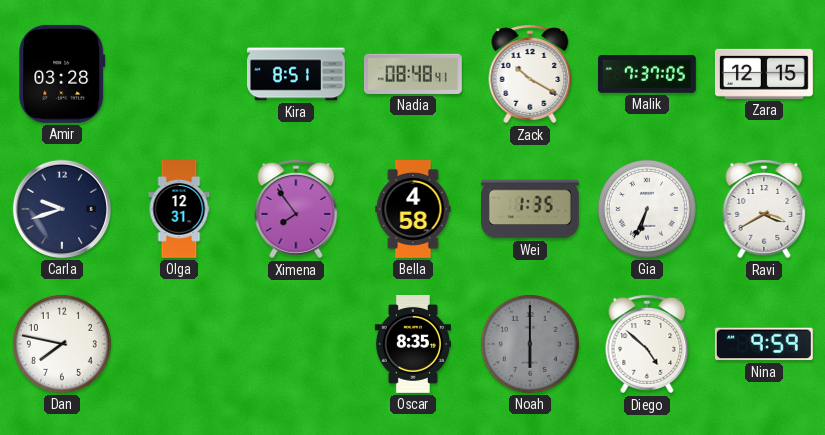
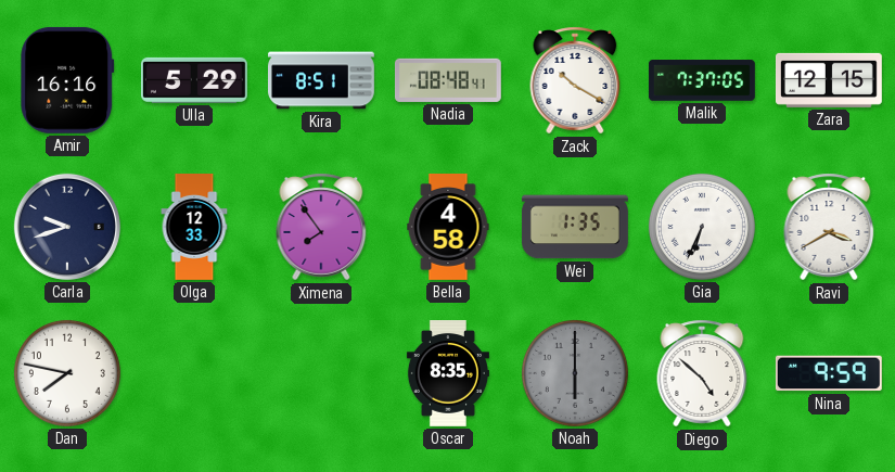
Amir: 03:28 -> 16:16
Ulla: none -> 5:29
Olga: 12:31 -> 12:33
